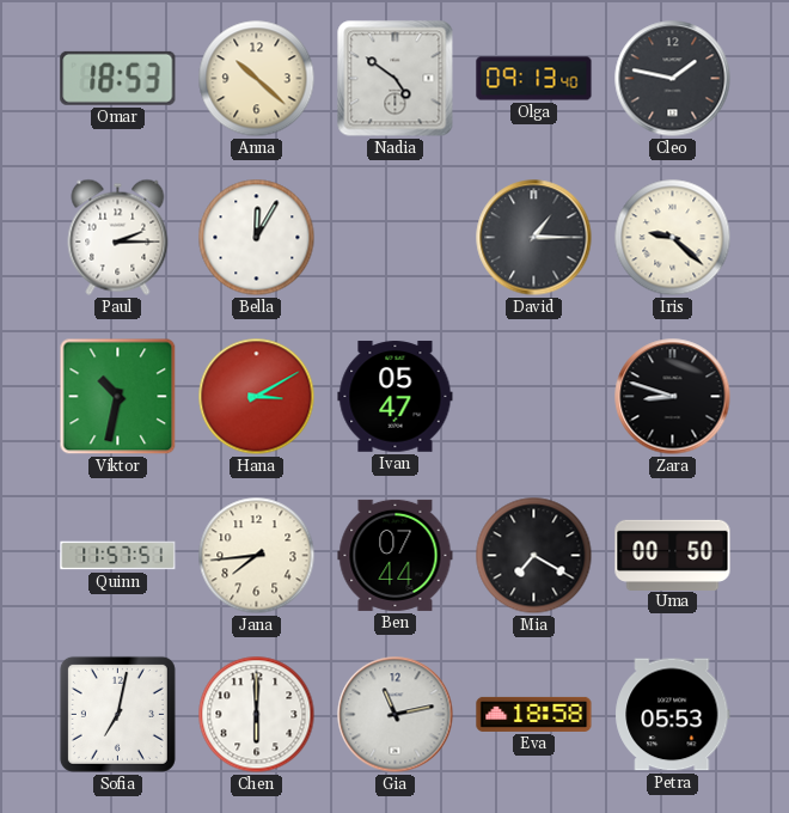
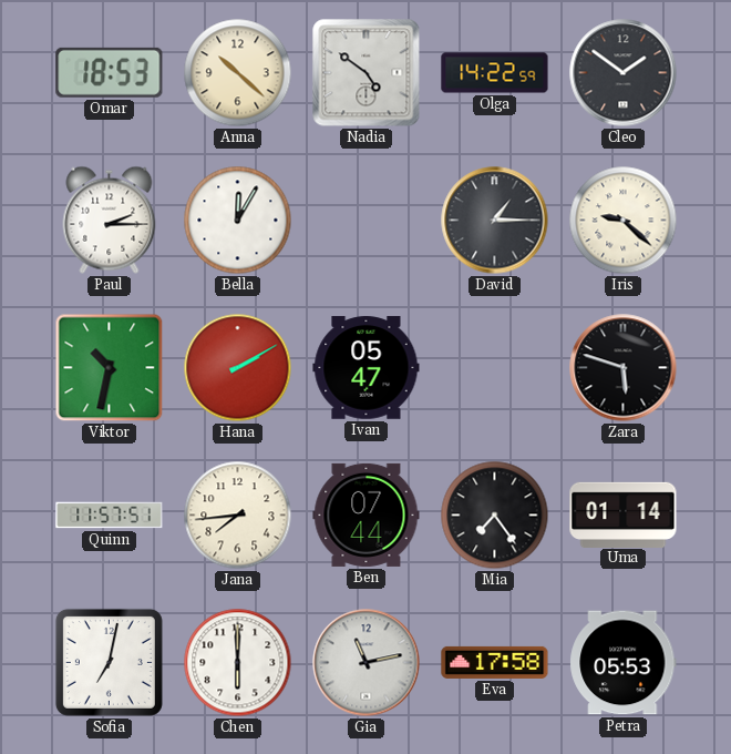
Olga: 09:13 -> 14:22
Cleo: 1:47 -> 1:51
Hana: 3:10 -> 2:10
Zara: 8:48 -> 5:48
Mia: 7:20 -> 7:24
Uma: 00:50 -> 01:14
Eva: 18:58 -> 17:58
